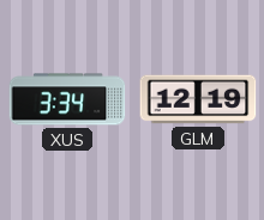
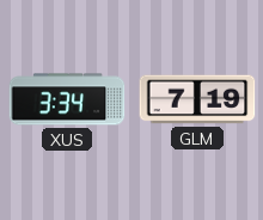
GLM: 12:19 -> 7:19
